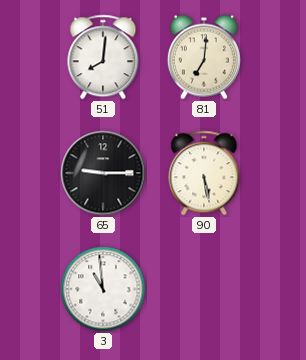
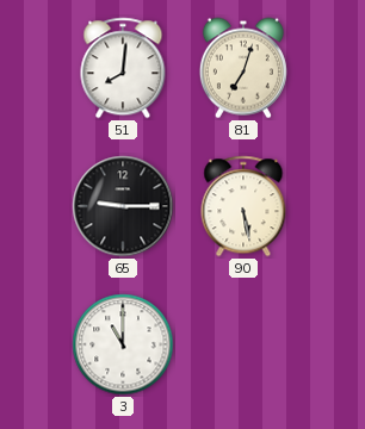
81: 7:01 -> 7:03
3: 10:59 -> 11:00
